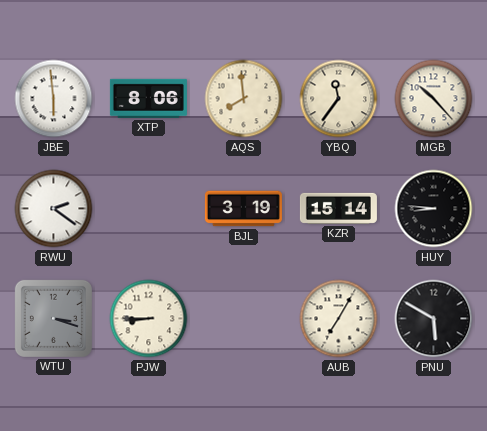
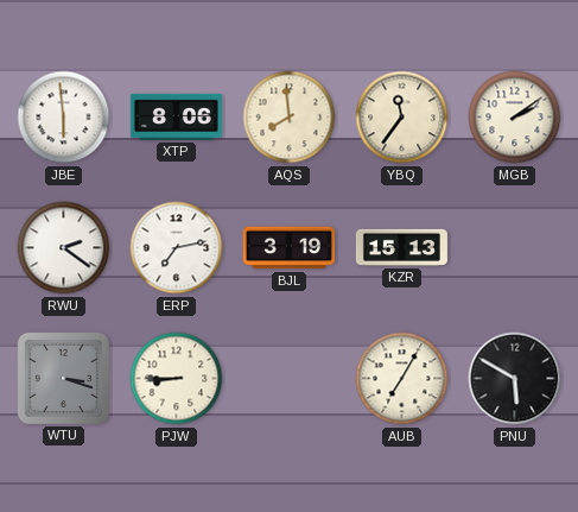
MGB: 10:23 -> 2:09
ERP: none -> 7:13
KZR: 15:14 -> 15:13
HUY: 8:46 -> none
